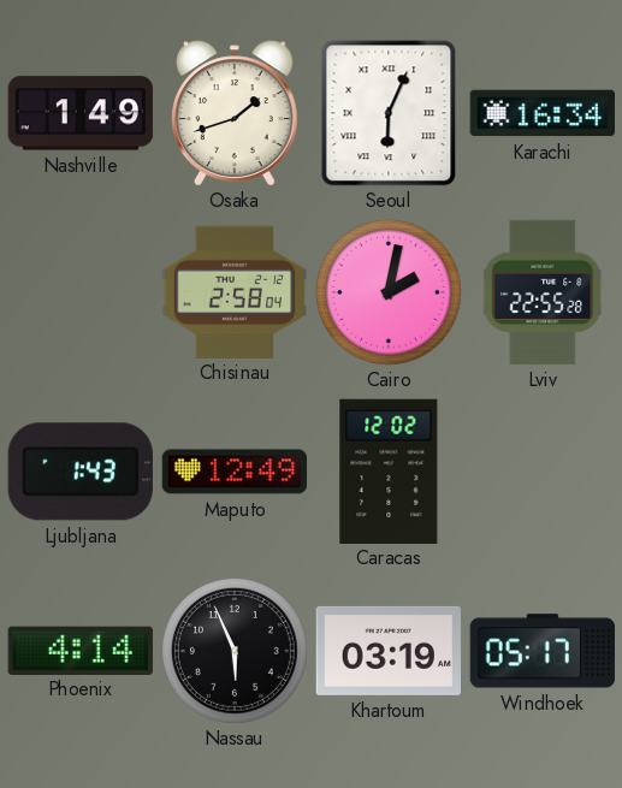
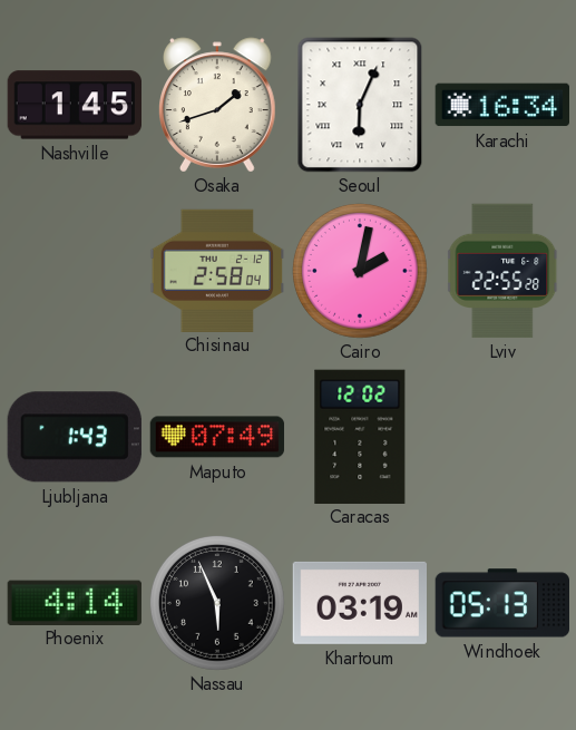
Nashville: 1:49 -> 1:45
Maputo: 12:49 -> 07:49
Windhoek: 05:17 -> 05:13
